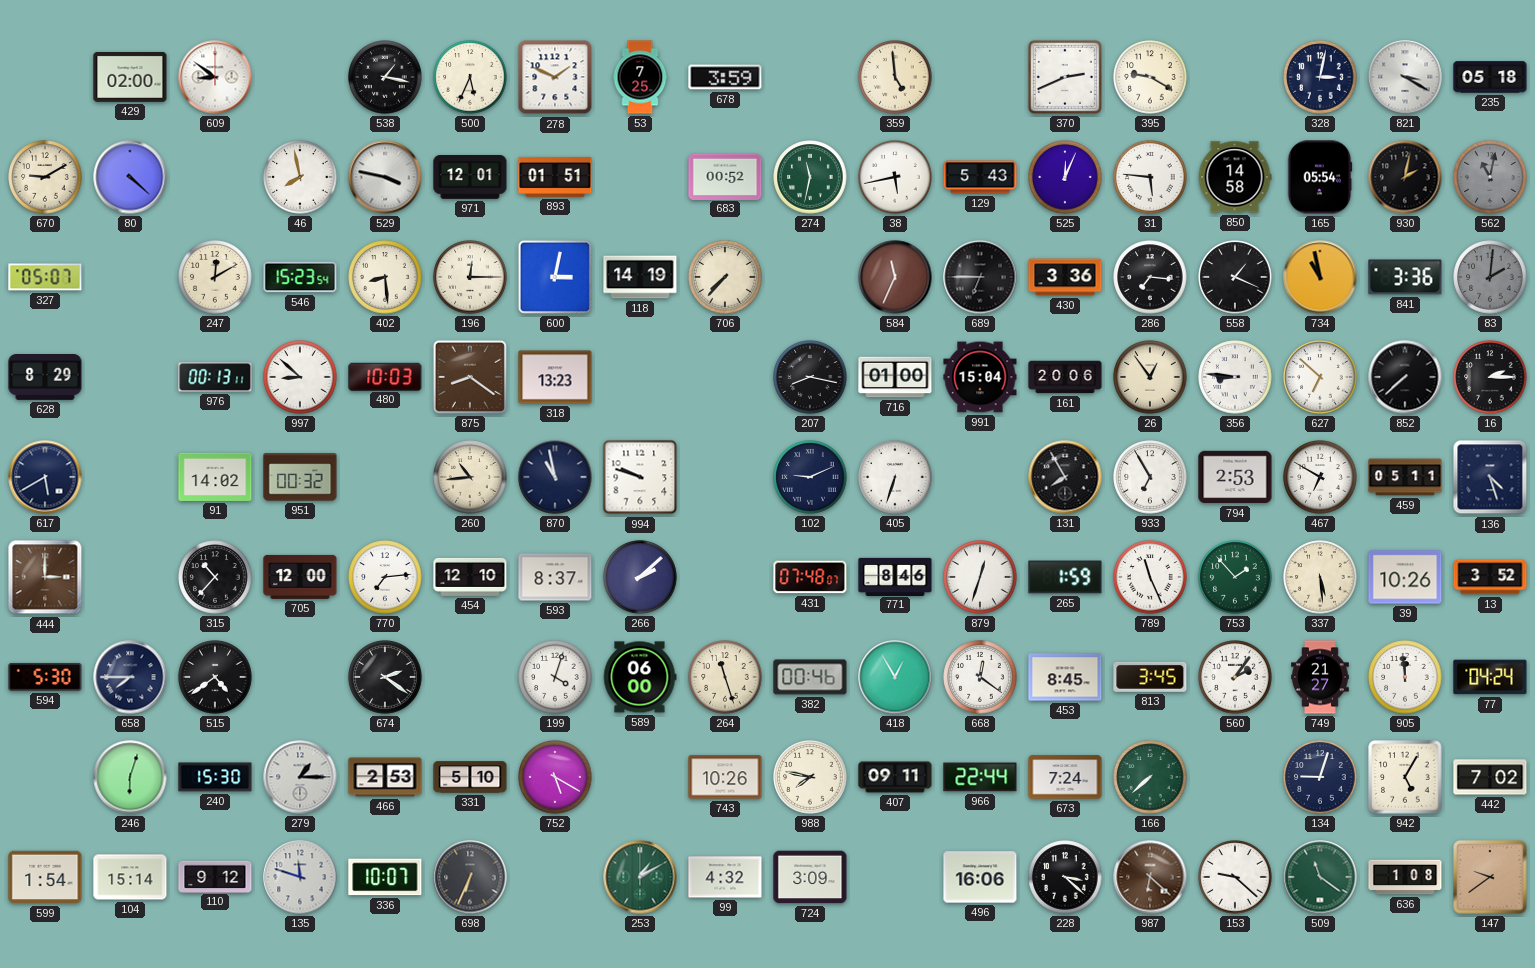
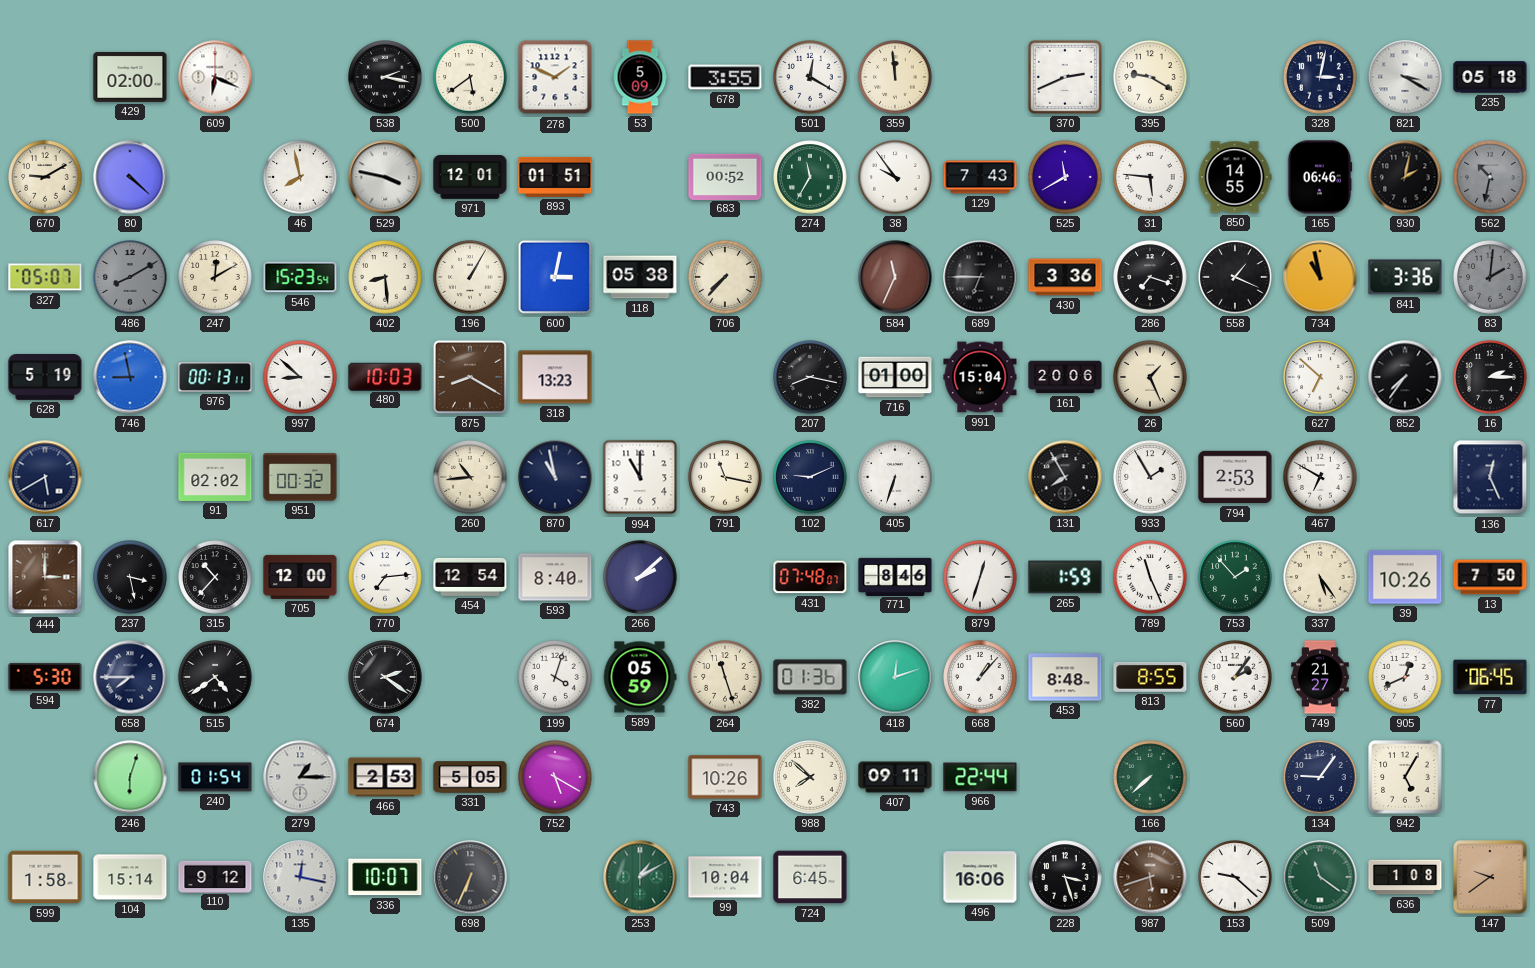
609: 8:51 -> 6:19
538: 1:17 -> 2:17
500: 5:34 -> 5:39
53: 7:25 -> 5:09
678: 3:59 -> 3:55
501: none -> 12:20
359: 4:59 -> 11:59
274: 11:32 -> 11:35
38: 5:43 -> 9:54
129: 5:43 -> 7:43
525: 12:04 -> 11:40
850: 14:58 -> 14:55
165: 05:54 -> 06:46
562: 11:02 -> 10:32
486: none -> 8:10
196: 12:15 -> 1:05
118: 14:19 -> 05:38
286: 7:16 -> 7:18
628: 8:29 -> 5:19
746: none -> 8:58
875: 8:21 -> 8:20
26: 12:54 -> 1:26
356: 8:46 -> none
852: 7:38 -> 7:36
91: 14:02 -> 02:02
994: 9:48 -> 11:00
791: none -> 11:17
933: 6:55 -> 1:55
459: 05:11 -> none
136: 4:27 -> 12:26
237: none -> 3:28
454: 12:10 -> 12:54
593: 8:37 -> 8:40
337: 5:29 -> 5:24
13: 3:52 -> 7:50
589: 06:00 -> 05:59
382: 00:46 -> 01:36
418: 12:55 -> 12:12
668: 12:21 -> 1:07
453: 8:45 -> 8:48
813: 3:45 -> 8:55
905: 11:59 -> 12:41
77: 04:24 -> 06:45
240: 15:30 -> 01:54
331: 5:10 -> 5:05
988: 7:47 -> 7:52
673: 7:24 -> none
134: 9:03 -> 9:06
442: 7:02 -> none
599: 1:54 -> 1:58
135: 11:48 -> 12:17
99: 4:32 -> 10:04
724: 3:09 -> 6:45
228: 3:22 -> 3:27
987: 6:22 -> 5:42
